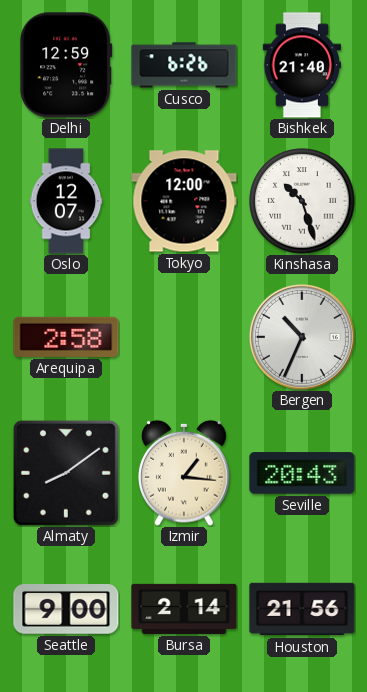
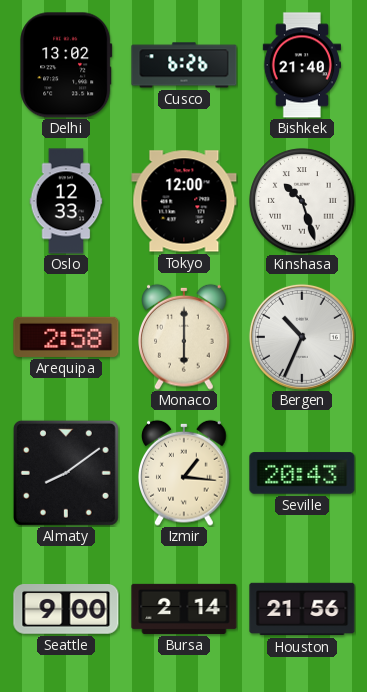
Delhi: 12:59 -> 13:02
Oslo: 12:07 -> 12:33
Monaco: none -> 6:00
